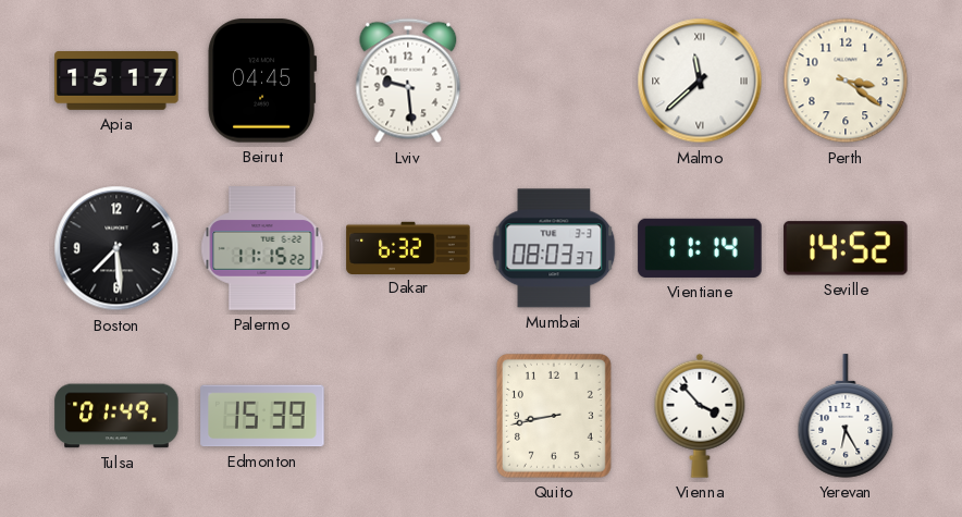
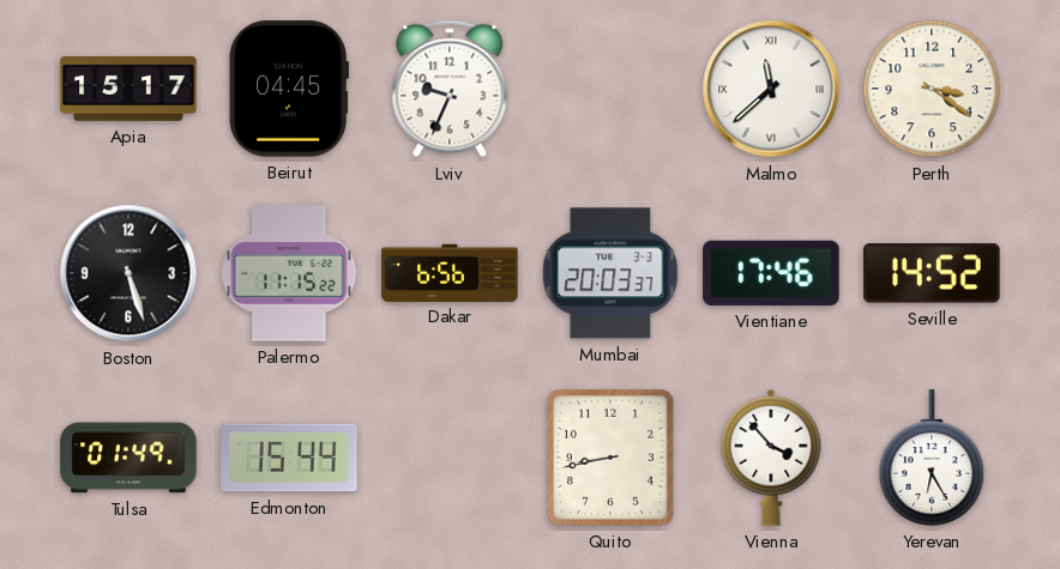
Lviv: 9:29 -> 9:34
Boston: 7:29 -> 5:27
Dakar: 6:32 -> 6:56
Mumbai: 08:03 -> 20:03
Vientiane: 11:14 -> 17:46
Edmonton: 15:39 -> 15:44
